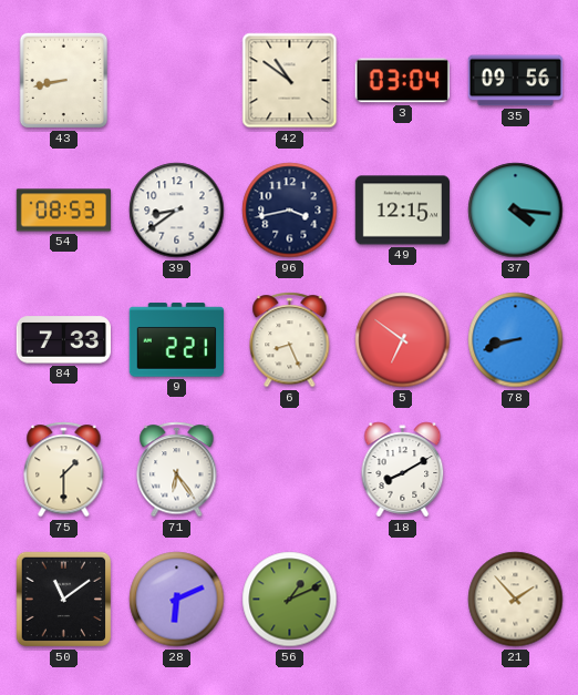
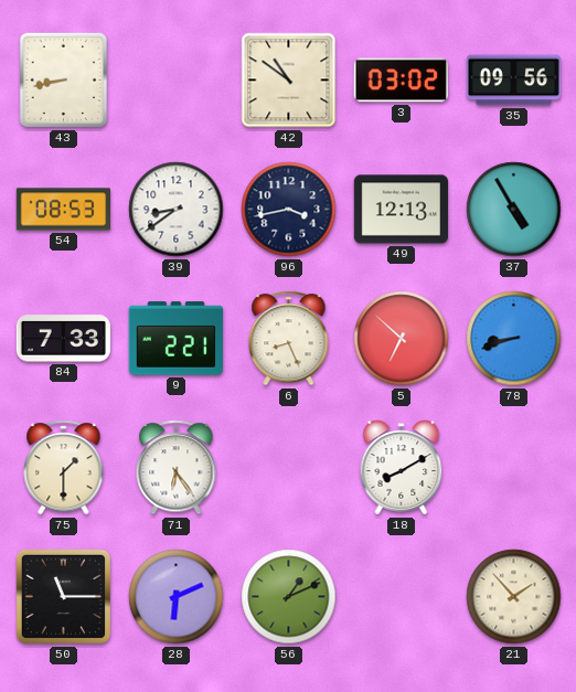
3: 03:04 -> 03:02
49: 12:15 -> 12:13
37: 4:16 -> 4:55
5: 6:51 -> 6:52
50: 11:09 -> 11:15
